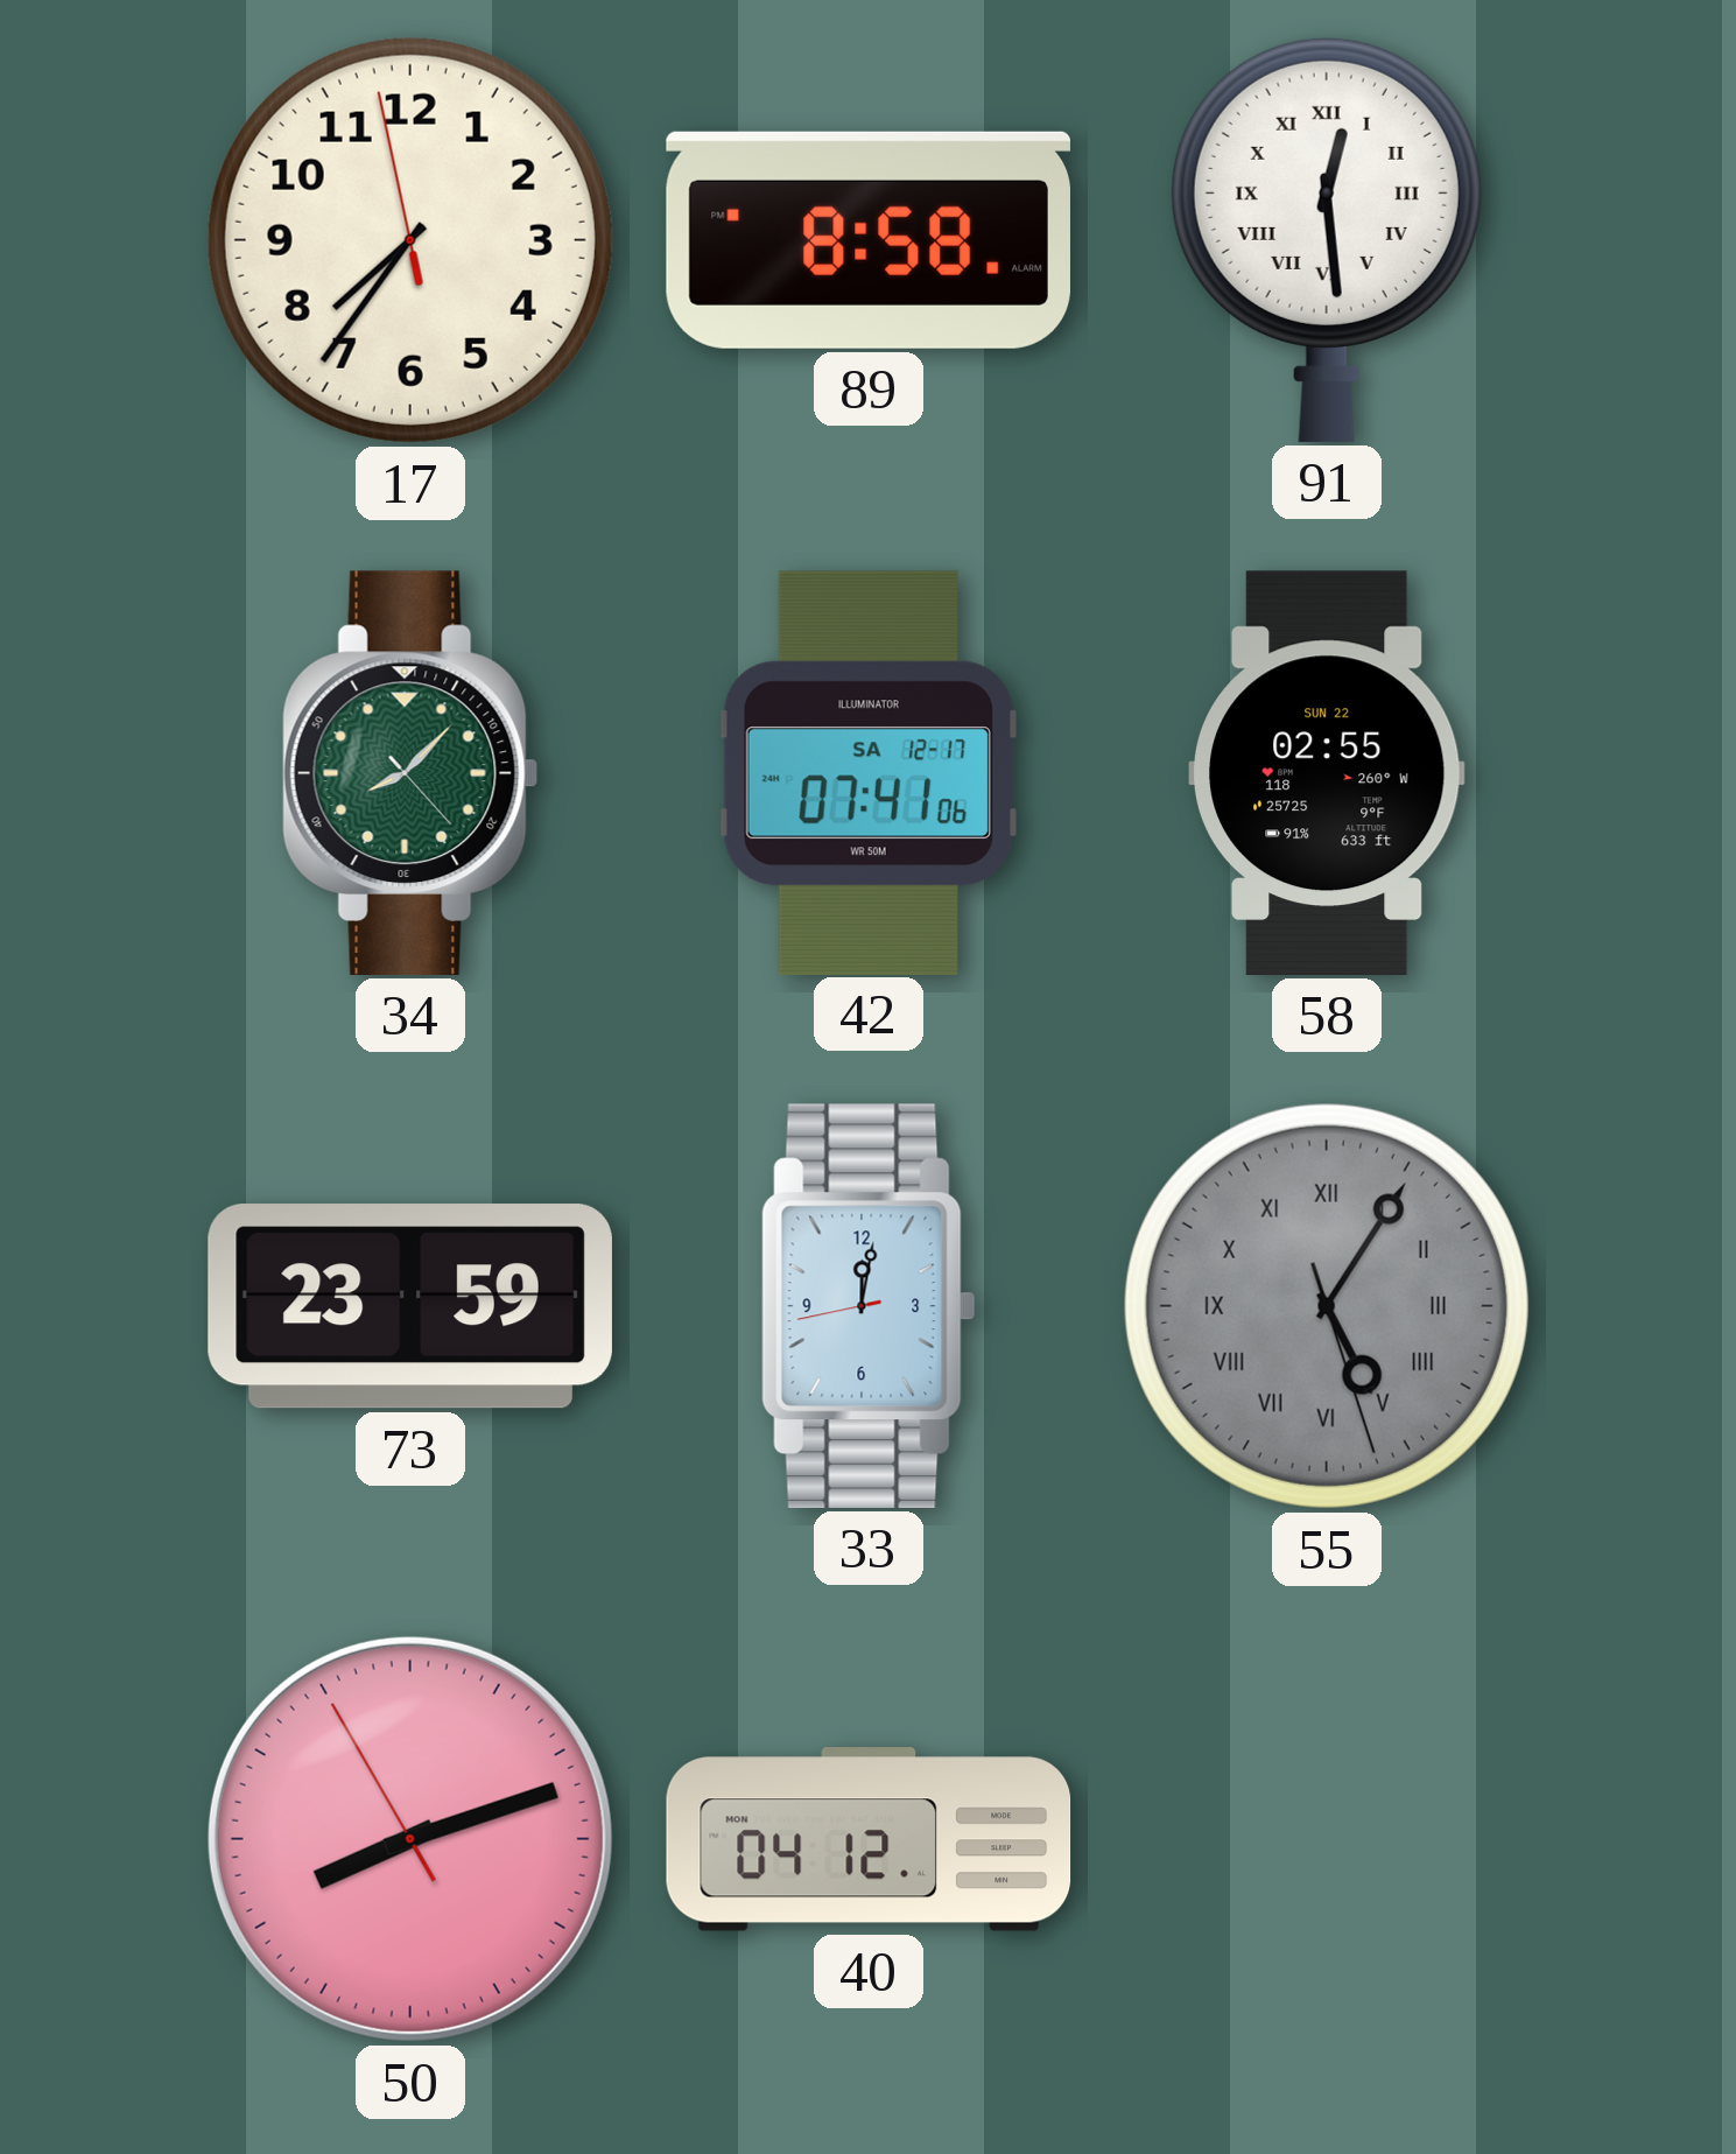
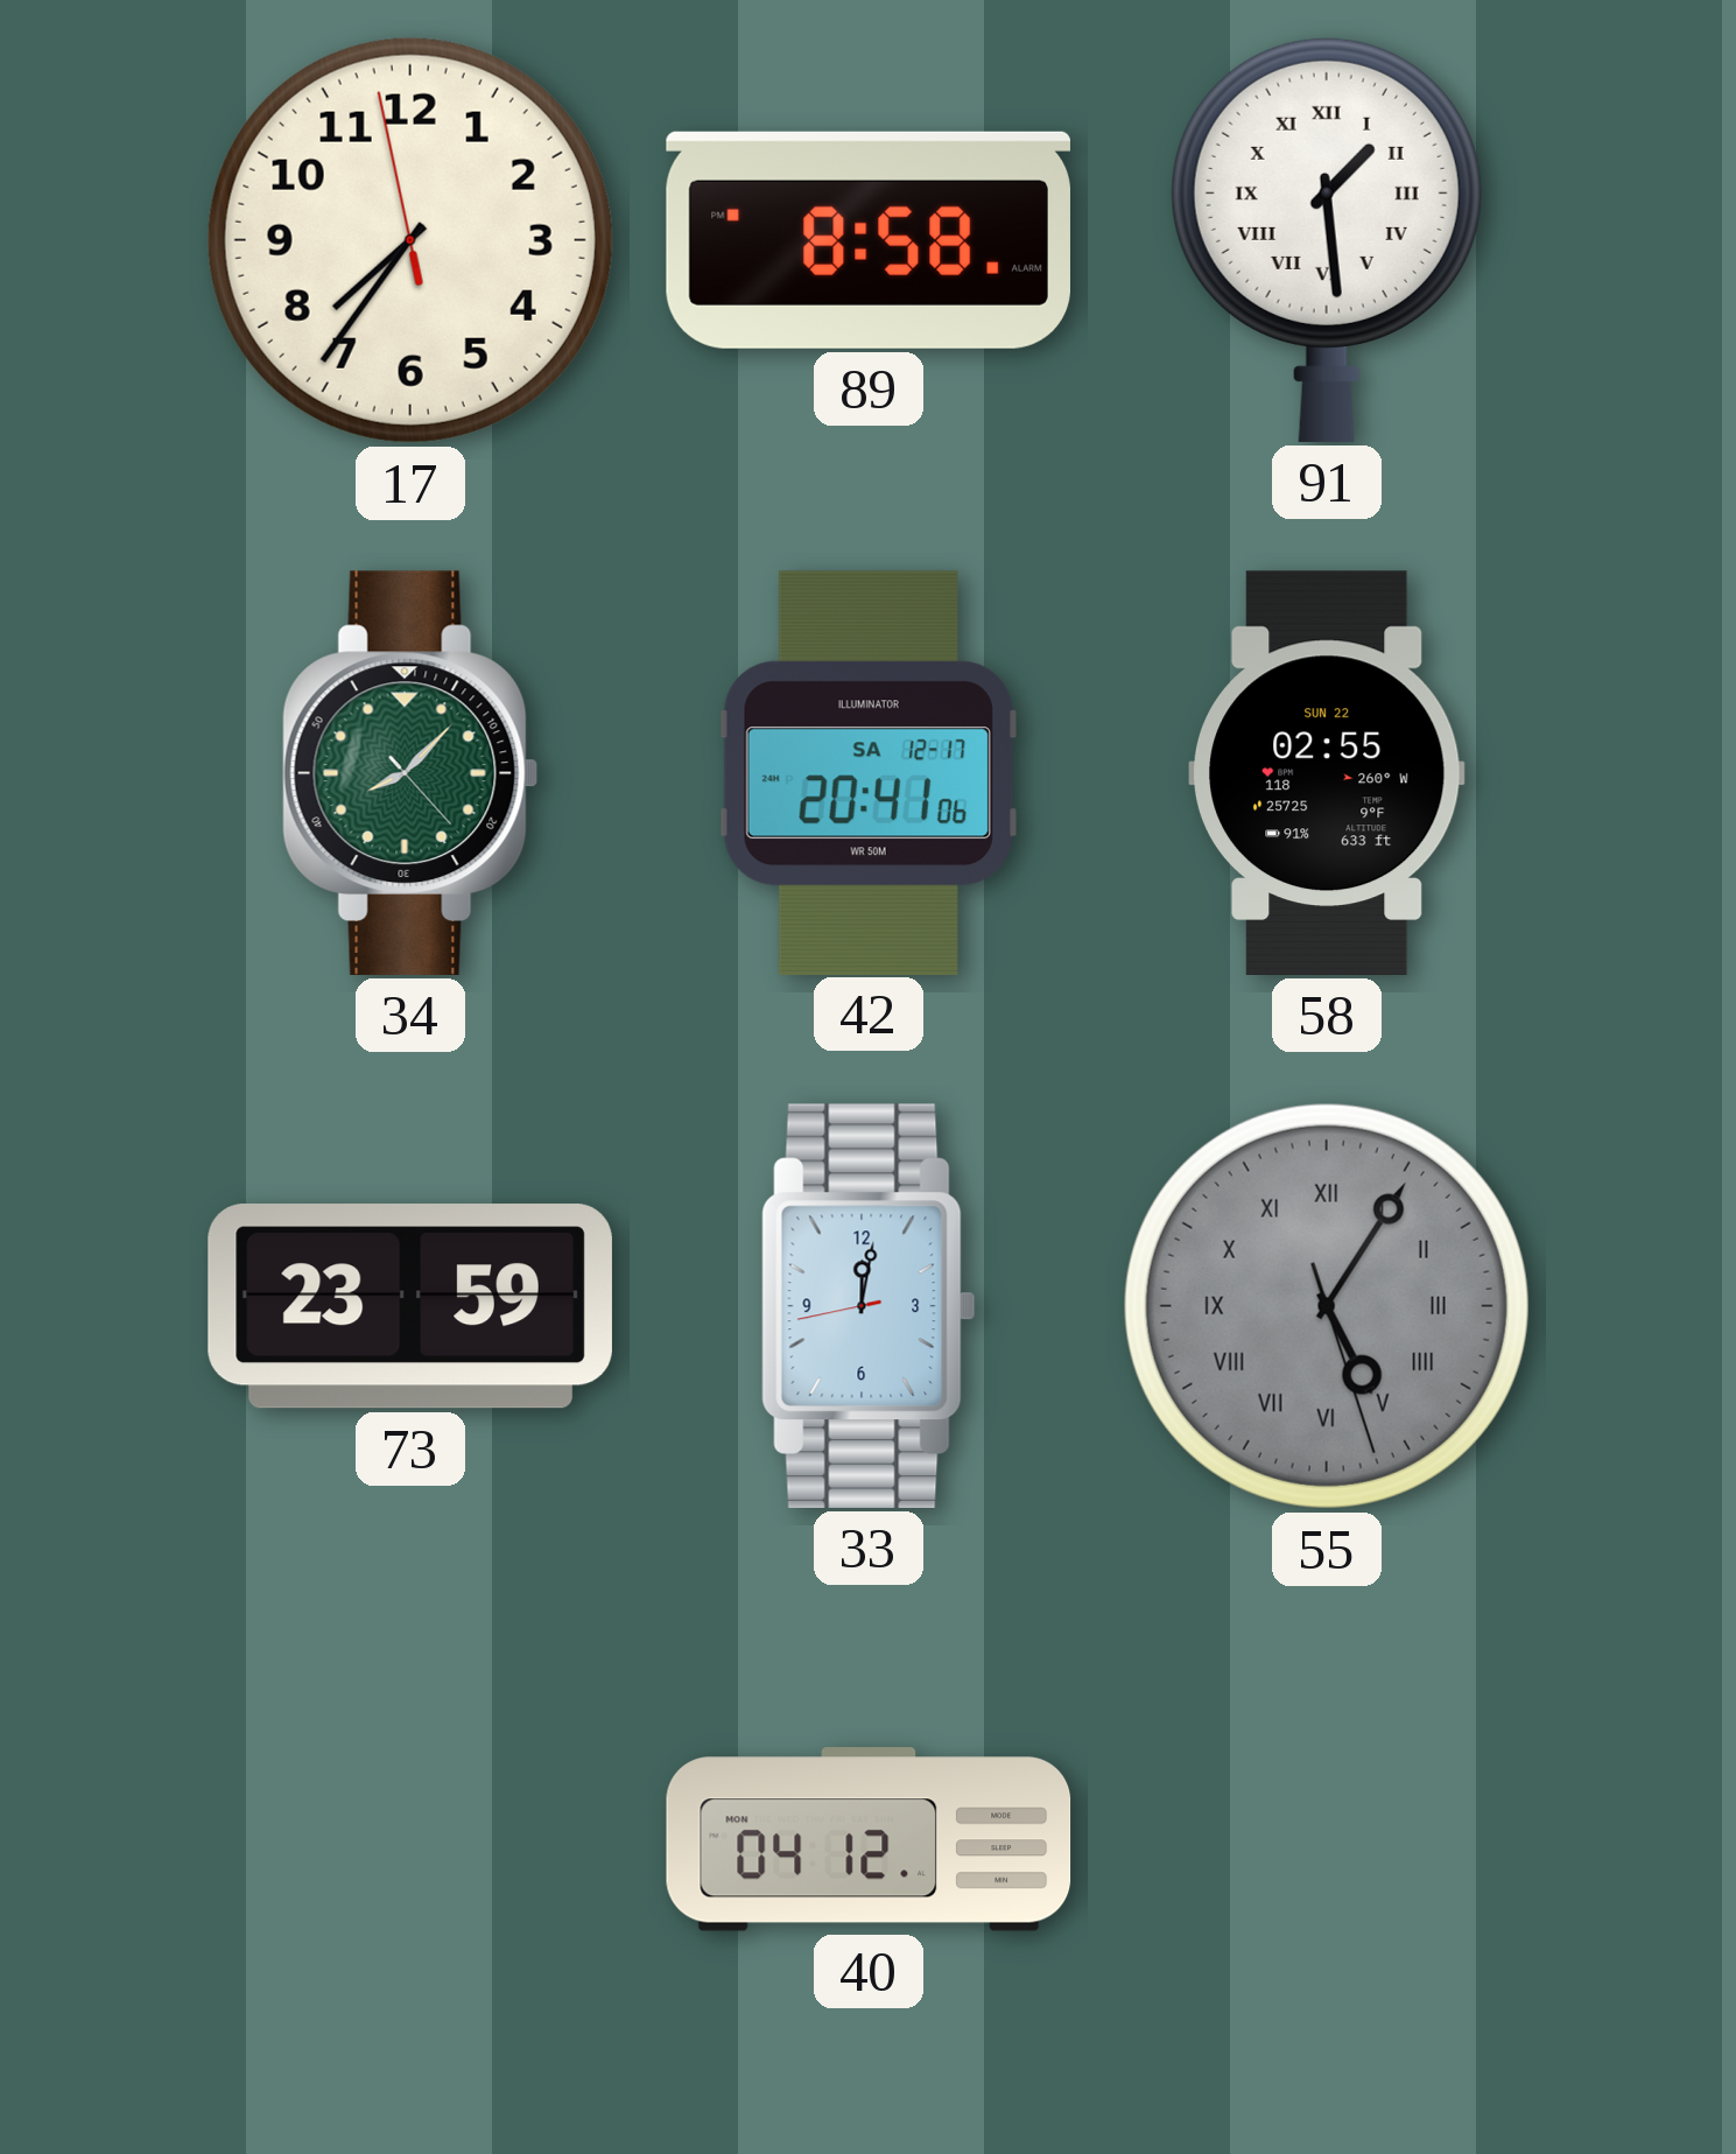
91: 12:29 -> 1:29
42: 07:41 -> 20:41
50: 8:11 -> none
